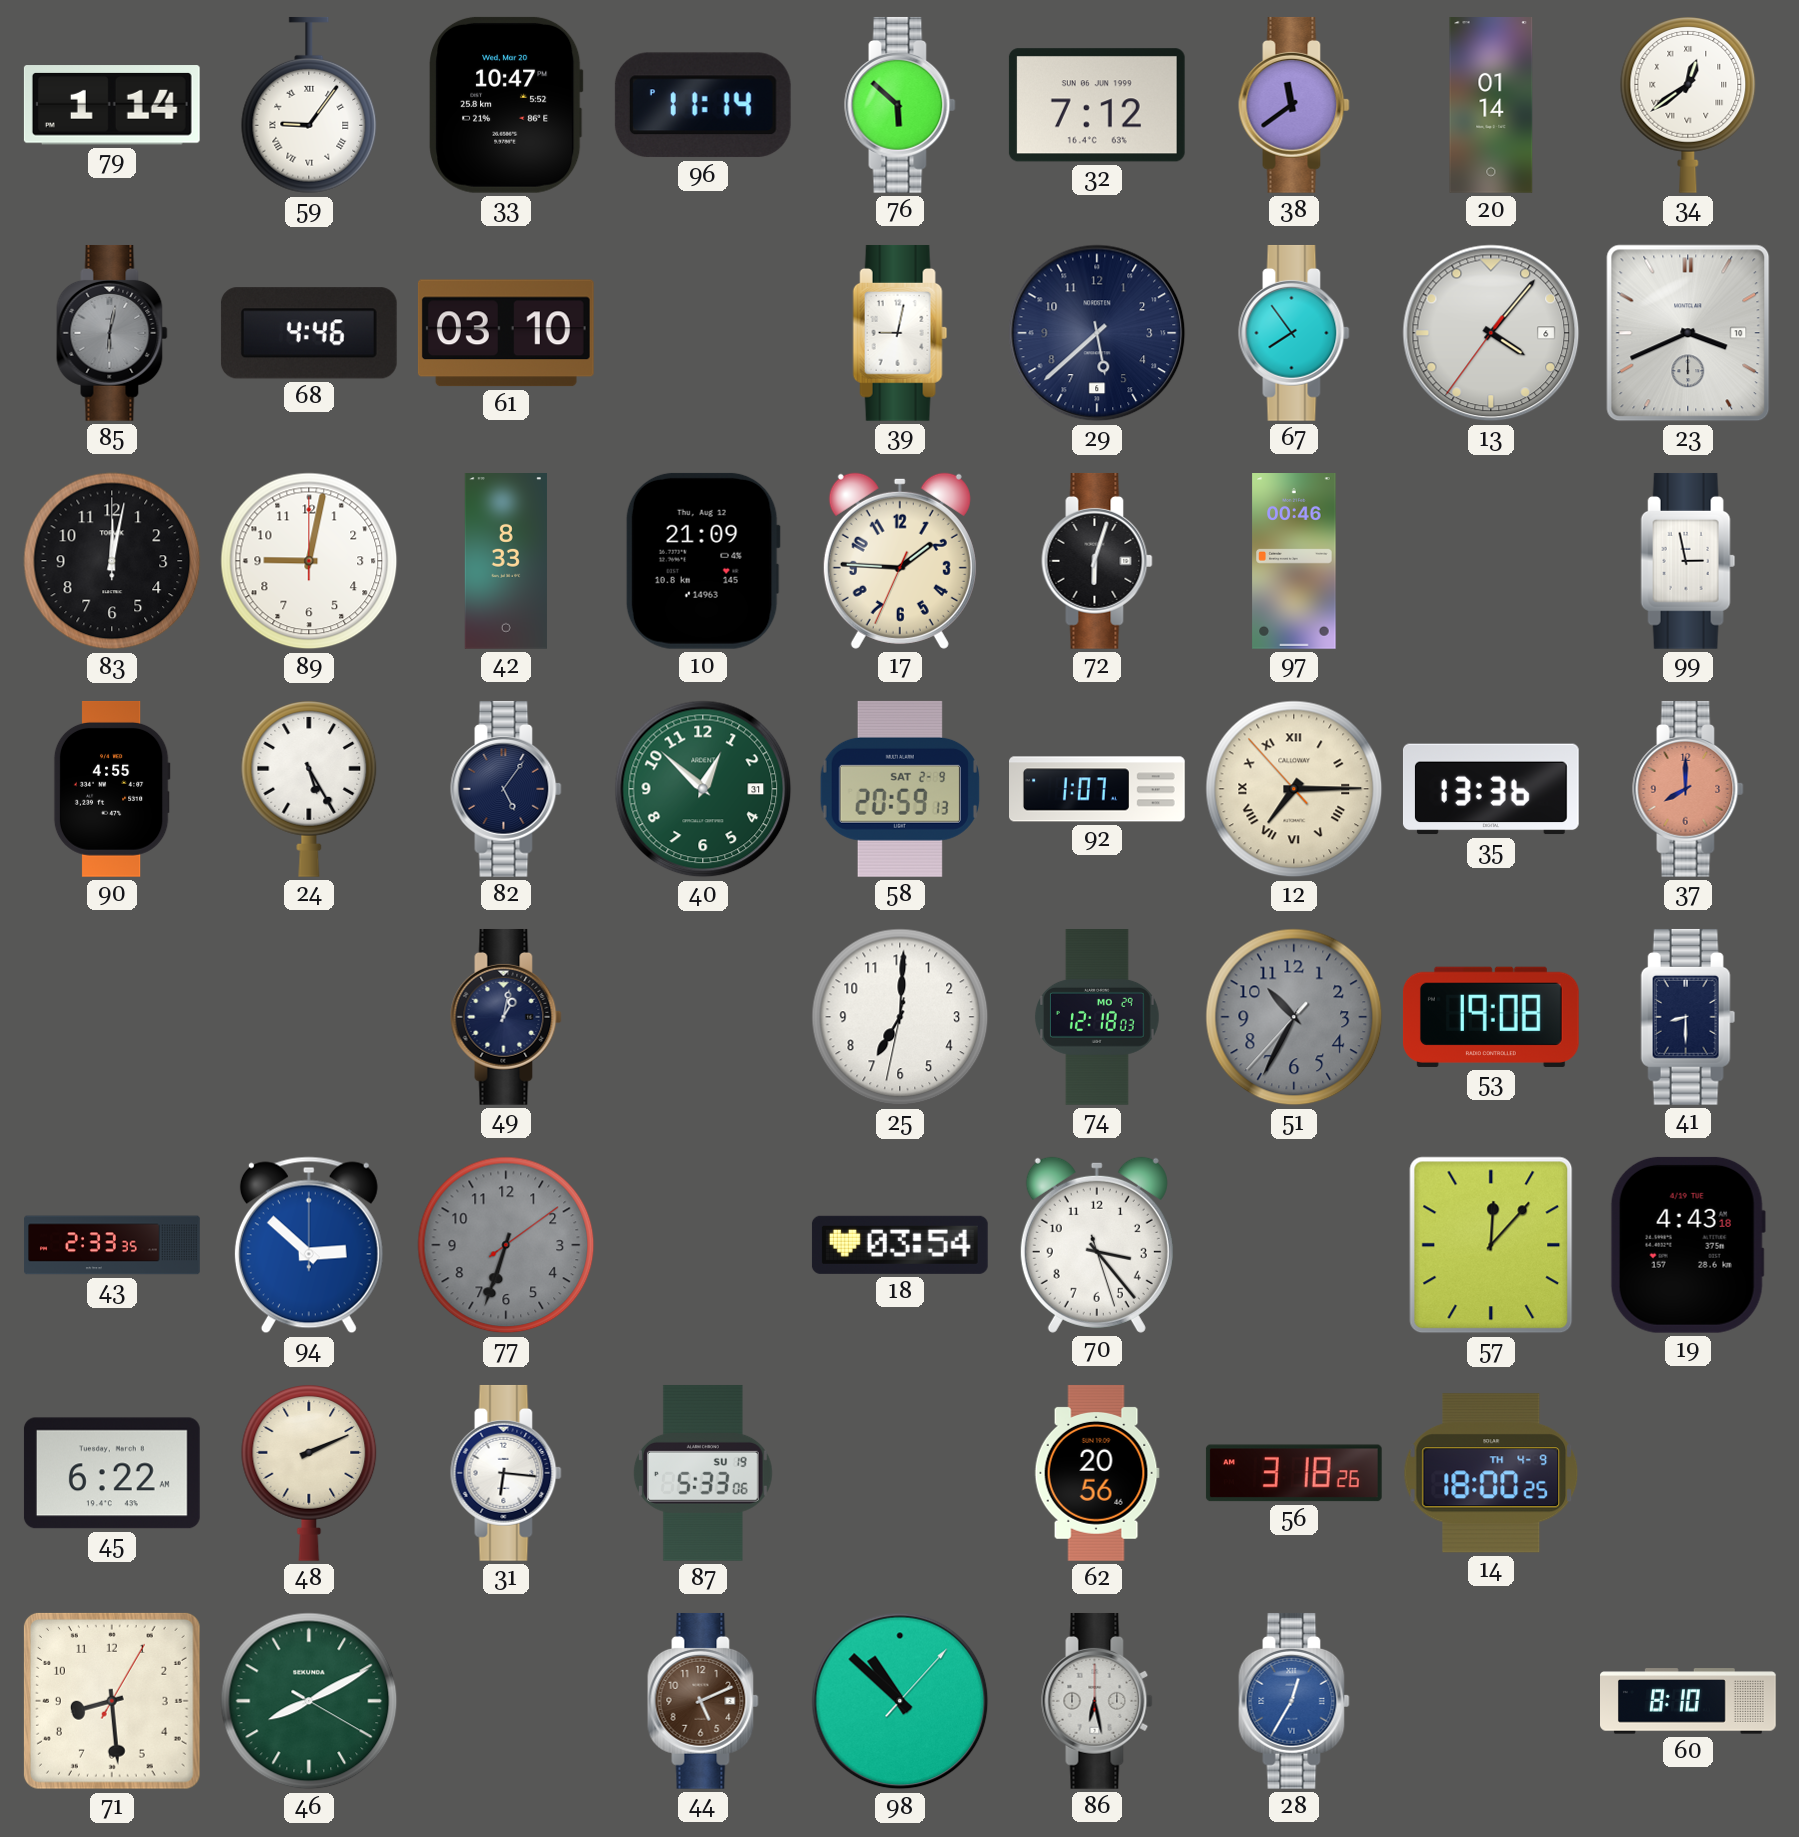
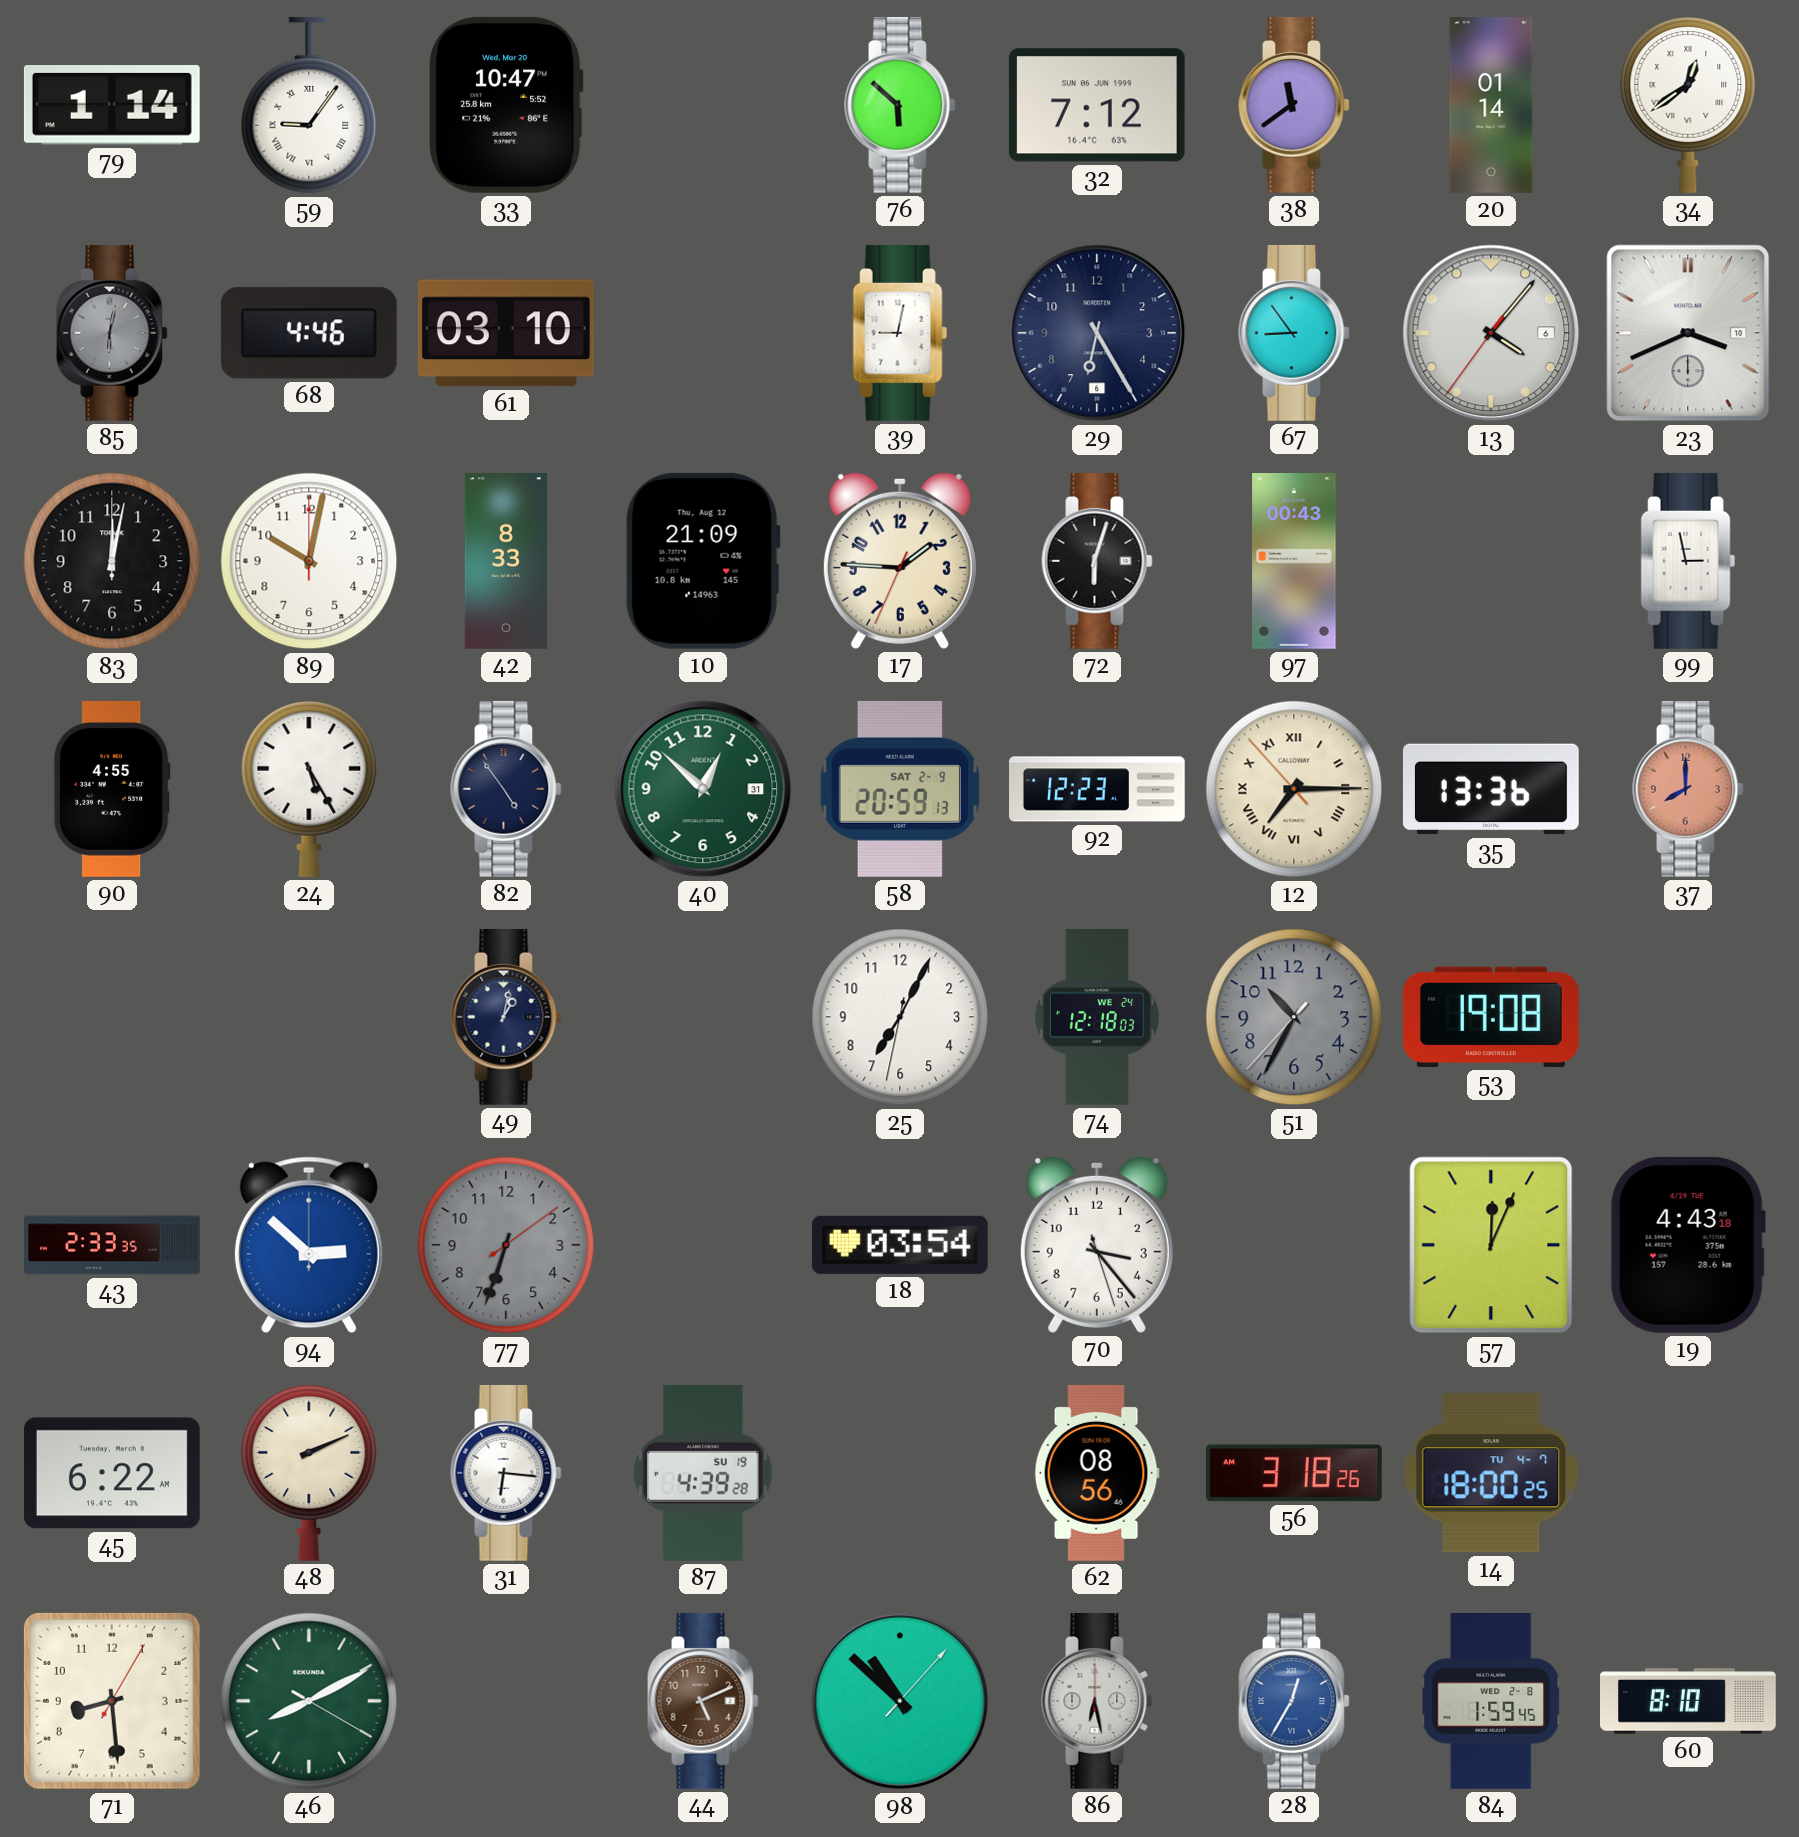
96: 11:14 -> none
29: 5:38 -> 6:25
67: 7:54 -> 8:54
89: 9:02 -> 10:02
97: 00:46 -> 00:43
82: 5:06 -> 4:54
92: 1:07 -> 12:23
25: 7:00 -> 7:04
74 date: MO 29 -> WE 24
41: 8:30 -> none
57: 12:07 -> 12:04
87: 5:33 -> 4:39
62: 20:56 -> 08:56
14 date: TH 4-9 -> TU 4-7
84: none -> 1:59
